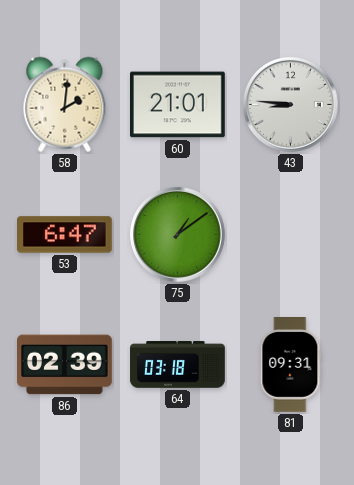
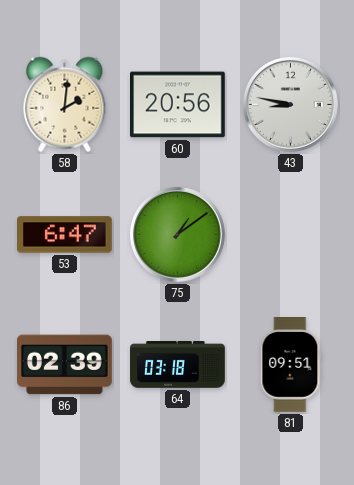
60: 21:01 -> 20:56
43: 8:46 -> 8:47
81: 09:31 -> 09:51
